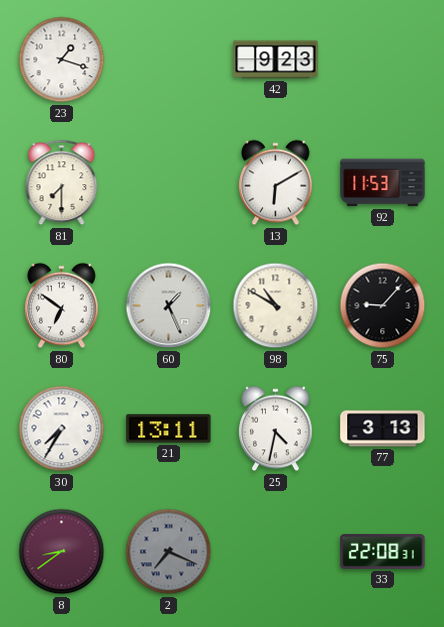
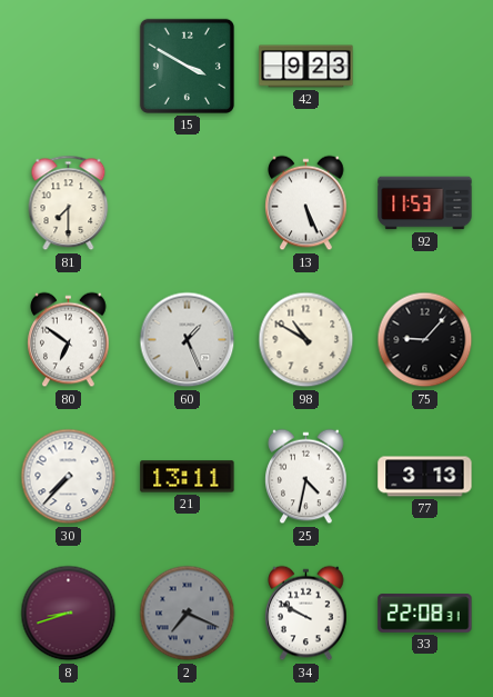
23: 1:18 -> none
15: none -> 3:50
13: 6:10 -> 5:26
30: 7:35 -> 7:37
8: 8:39 -> 8:42
34: none -> 9:50
